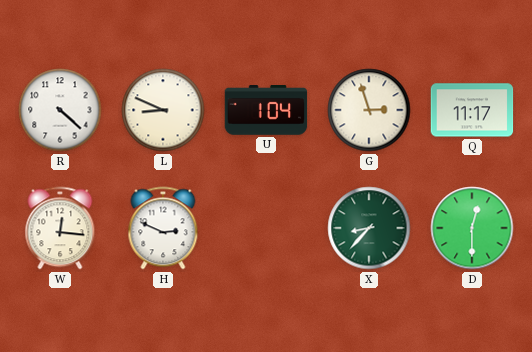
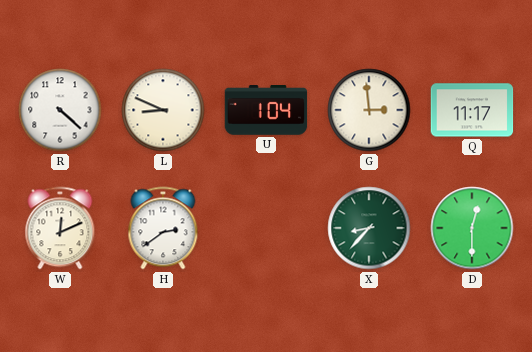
G: 2:57 -> 2:59
W: 12:16 -> 12:11
H: 2:49 -> 2:39
